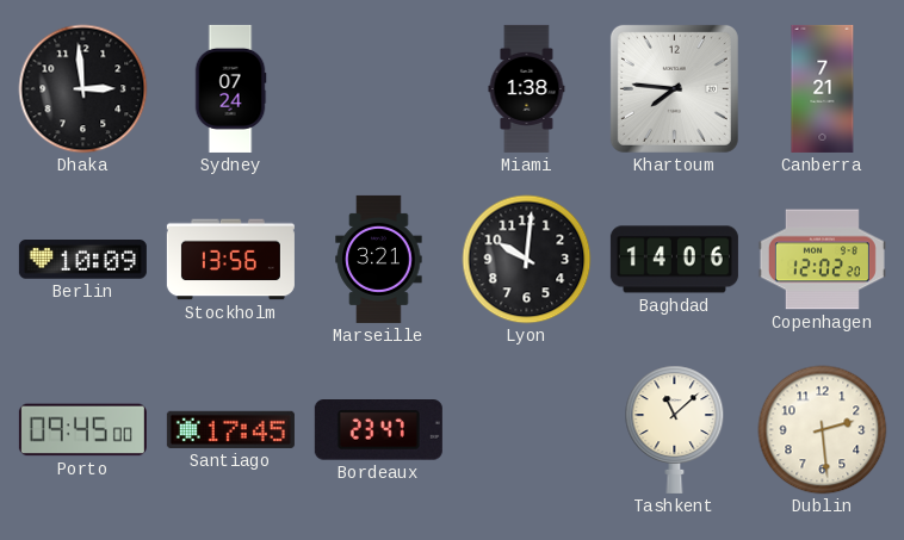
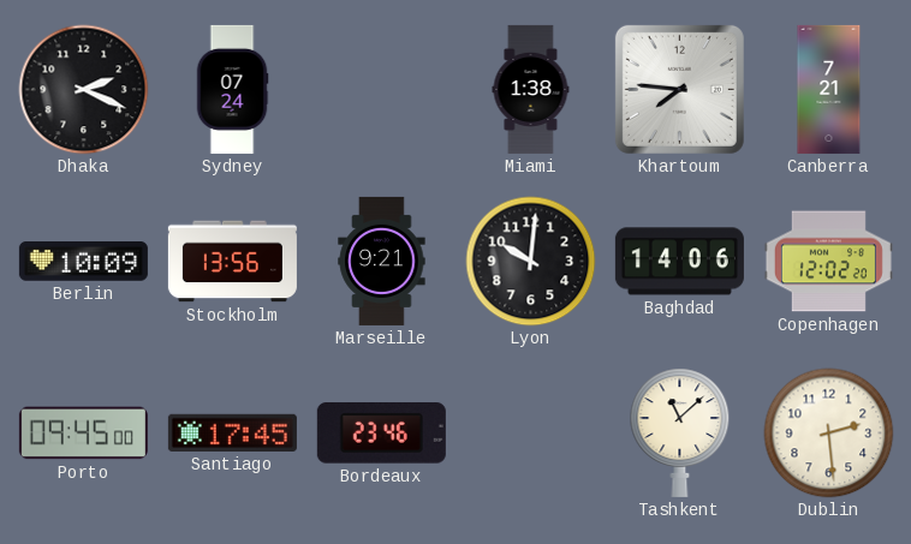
Dhaka: 2:59 -> 2:19
Marseille: 3:21 -> 9:21
Bordeaux: 23:47 -> 23:46
